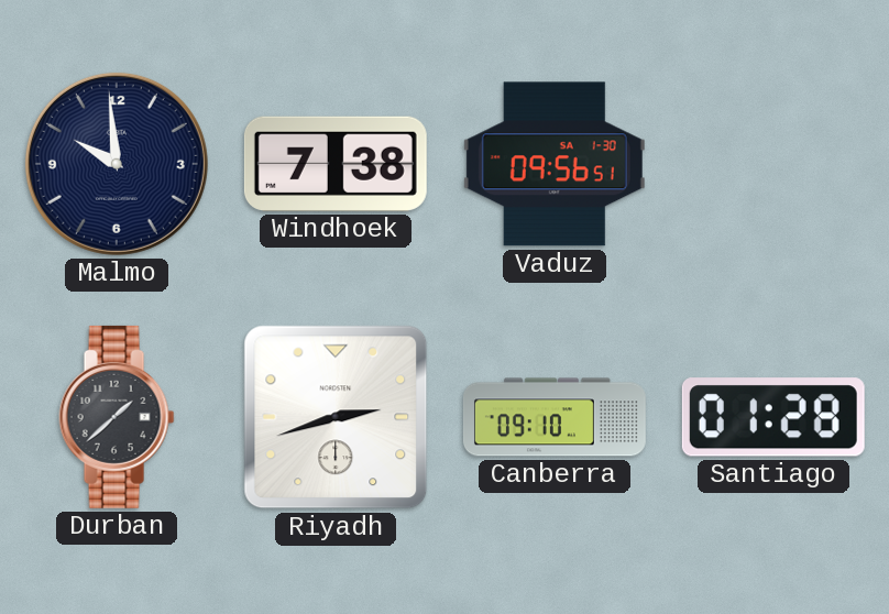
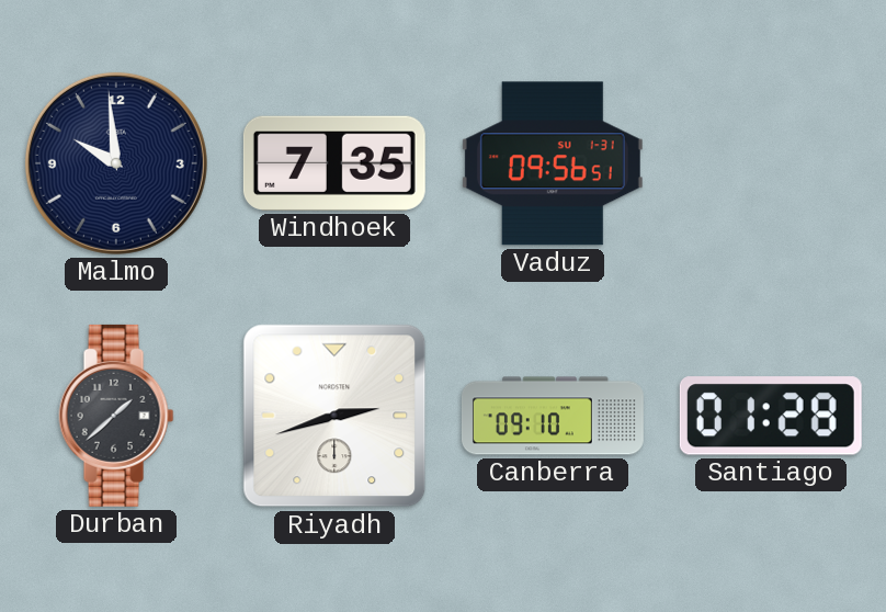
Windhoek: 7:38 -> 7:35
Vaduz date: SA 1-30 -> SU 1-31
